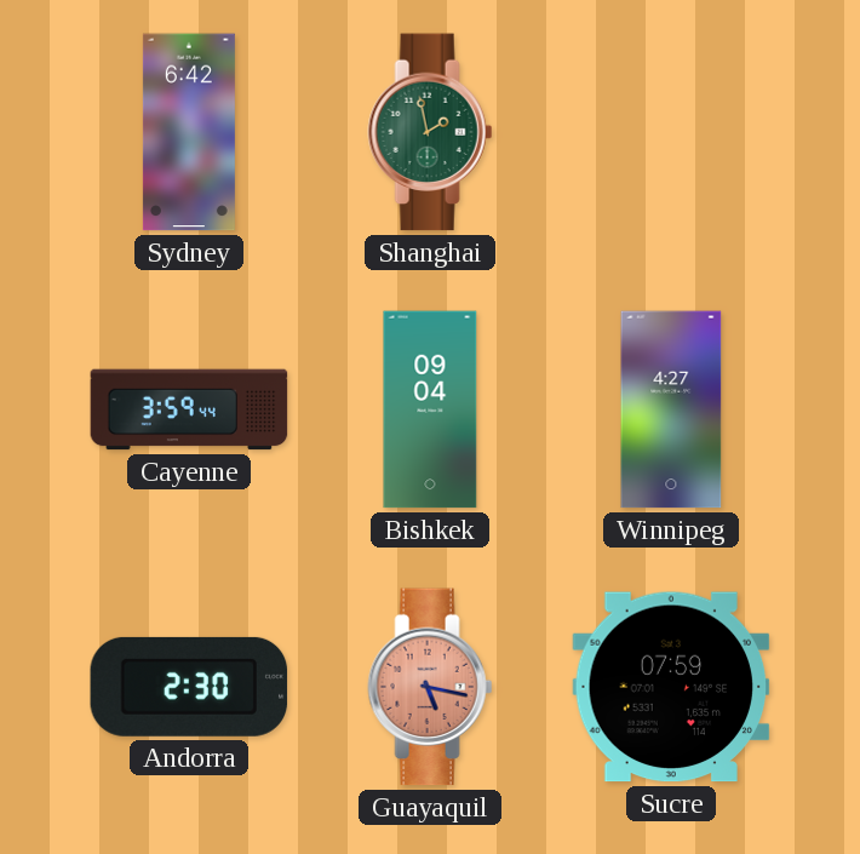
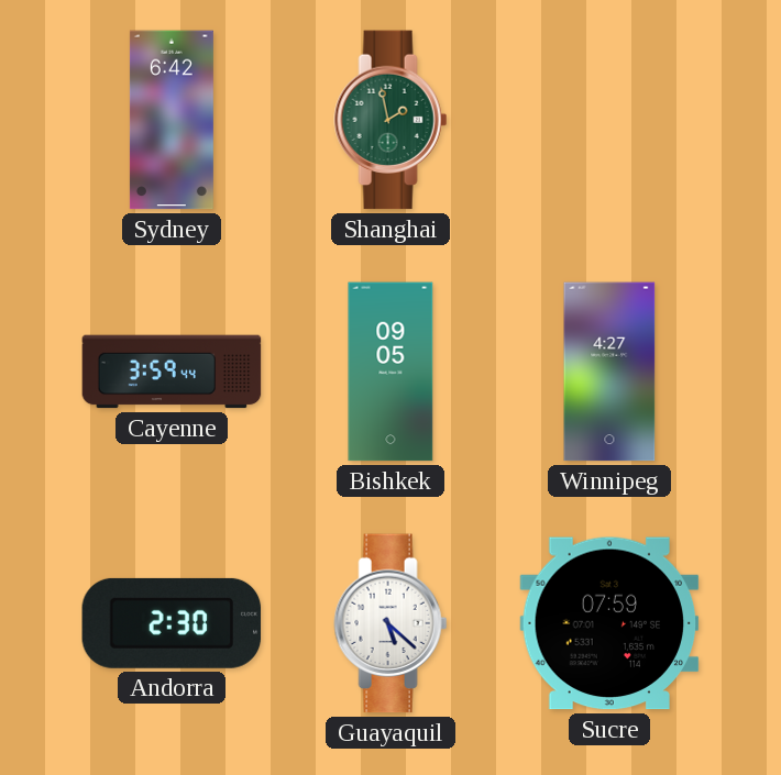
Bishkek: 09:04 -> 09:05
Guayaquil: 5:17 -> 5:22
Guayaquil dial: salmon -> white
